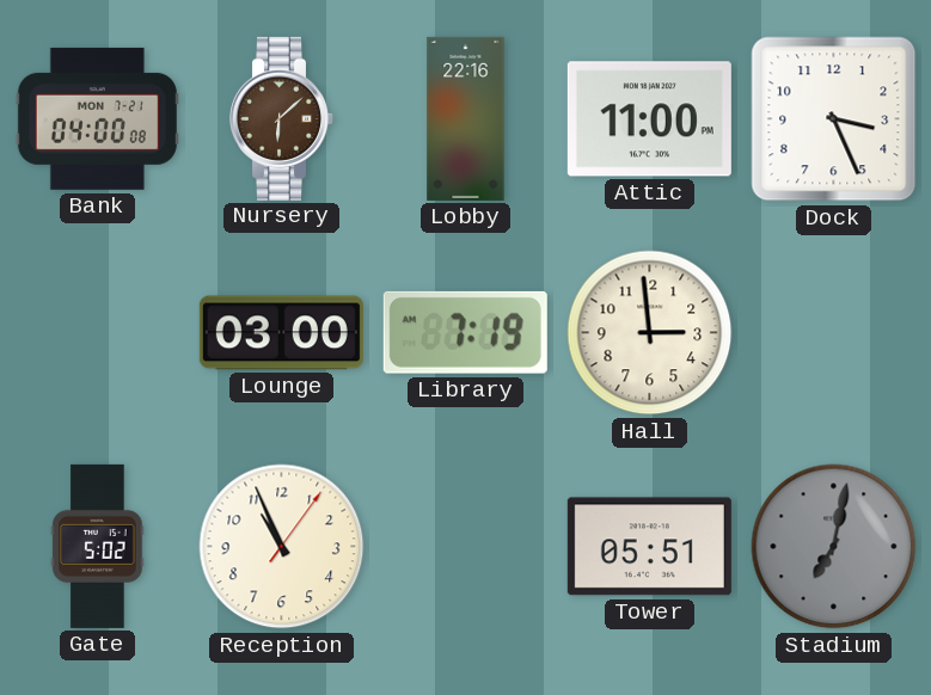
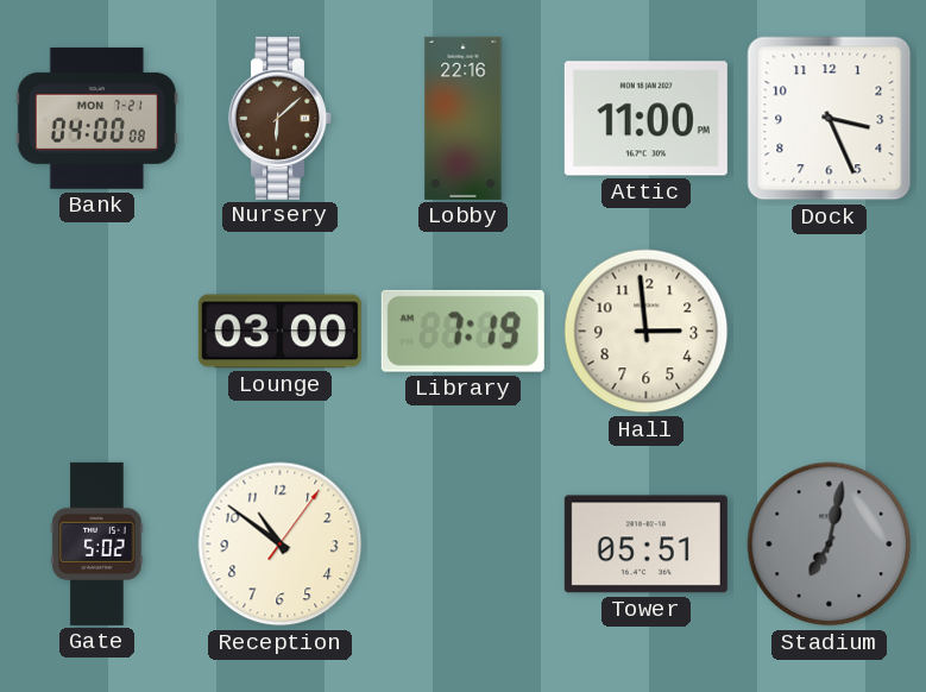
Reception: 10:56 -> 10:51
